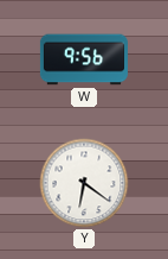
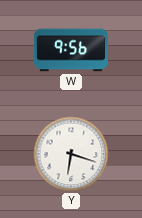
Y: 6:21 -> 6:18
